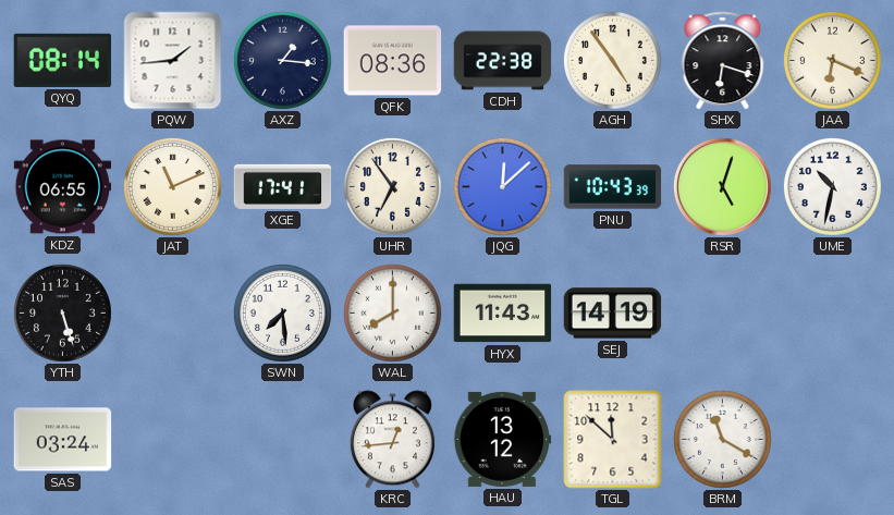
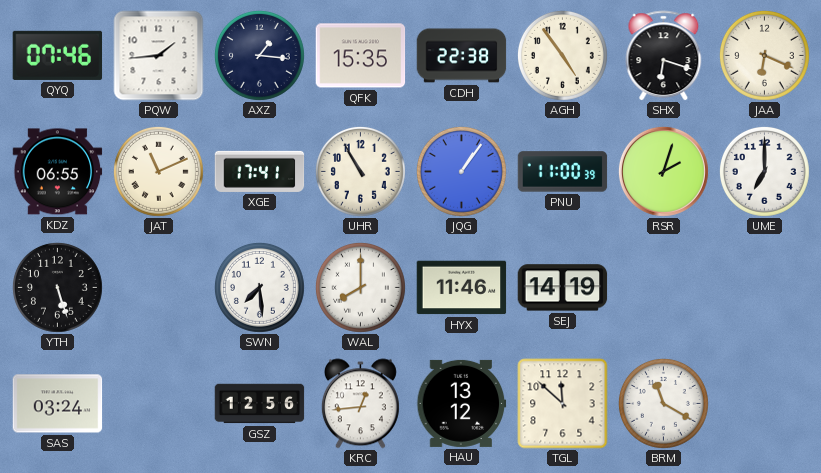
QYQ: 08:14 -> 07:46
QFK: 08:36 -> 15:35
UHR: 6:54 -> 10:55
JQG: 12:08 -> 1:06
PNU: 10:43 -> 11:00
RSR: 5:03 -> 2:03
UME: 10:32 -> 7:00
HYX: 11:43 -> 11:46
GSZ: none -> 12:56
